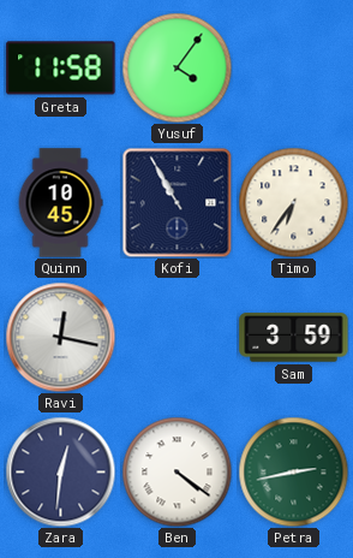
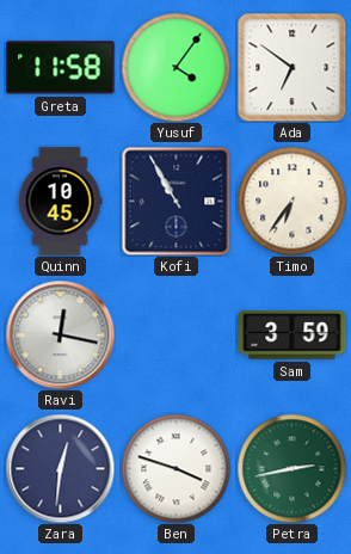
Ada: none -> 6:51
Ben: 4:21 -> 3:48
